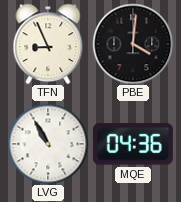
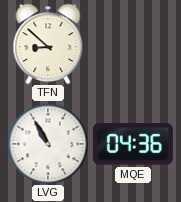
TFN: 8:56 -> 8:52
PBE: 4:01 -> none
